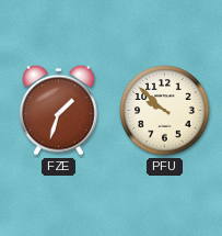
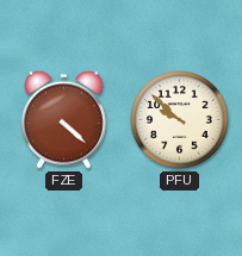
FZE: 1:33 -> 4:22
